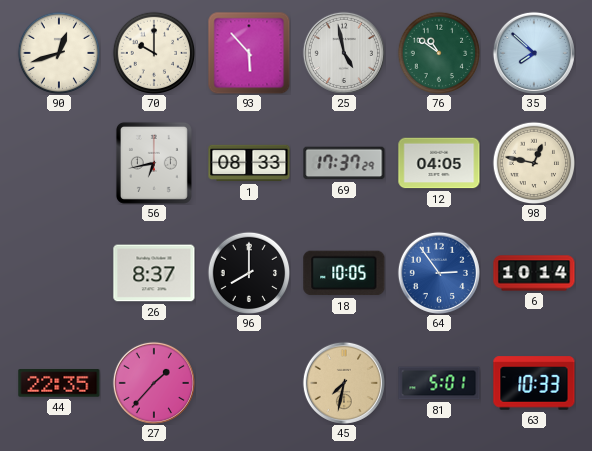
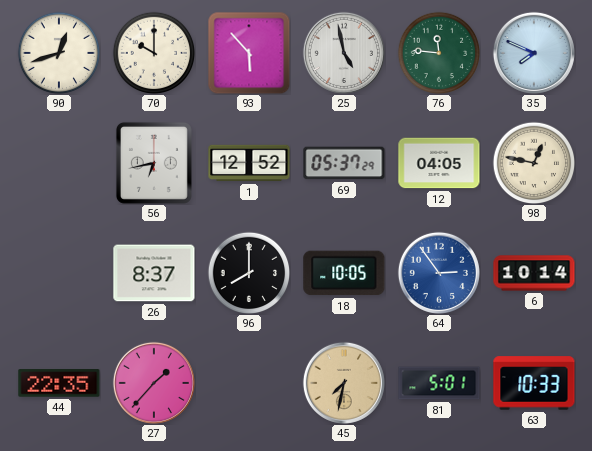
76: 10:51 -> 11:46
35: 7:52 -> 7:49
1: 08:33 -> 12:52
69: 17:37 -> 05:37
